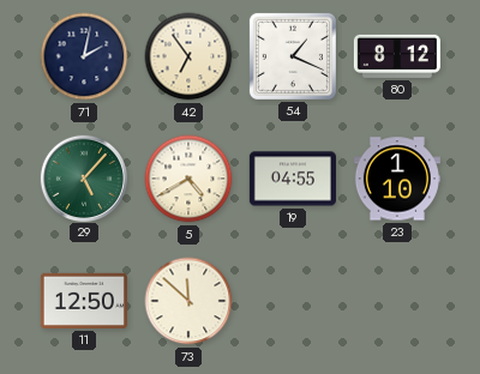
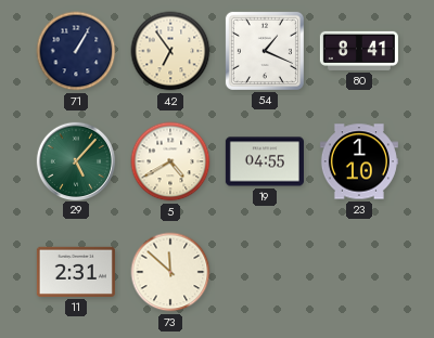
71: 2:02 -> 1:05
80: 8:12 -> 8:41
11: 12:50 -> 2:31
